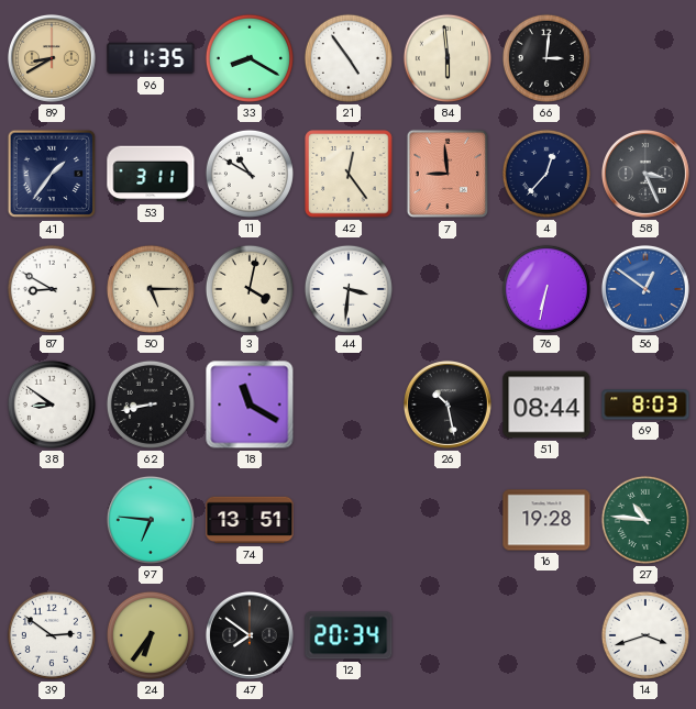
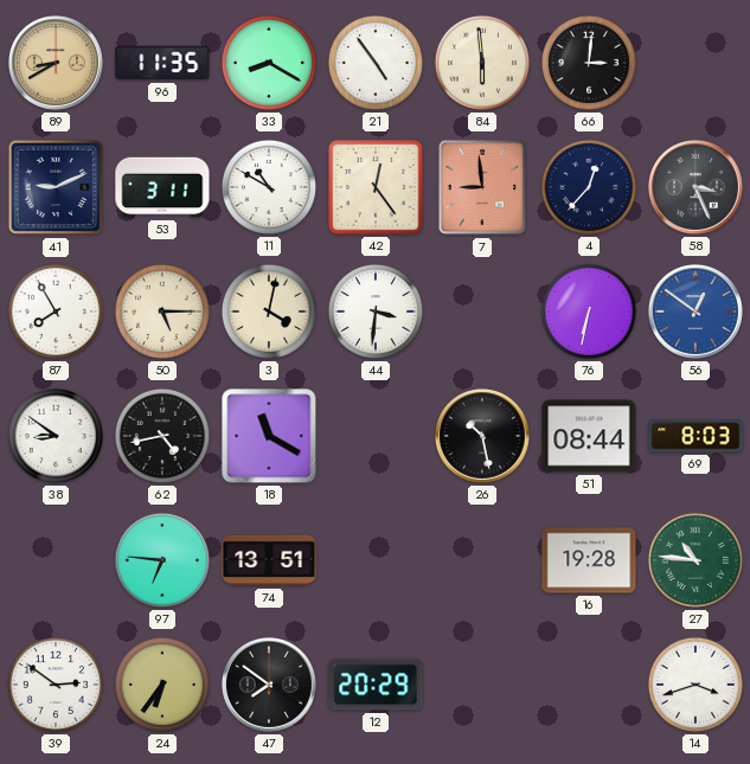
41: 1:36 -> 9:11
87: 8:50 -> 7:55
62: 8:43 -> 4:43
12: 20:34 -> 20:29
